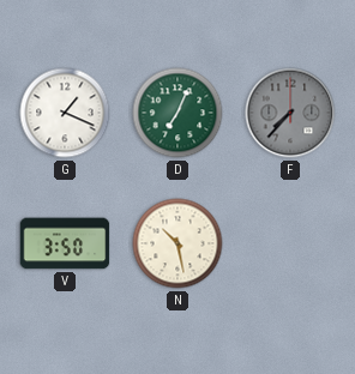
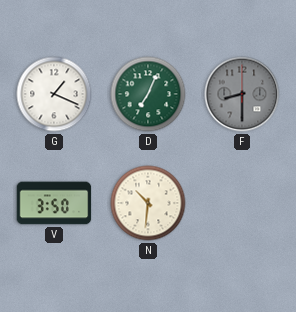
F: 7:37 -> 8:30
N: 10:28 -> 10:31
